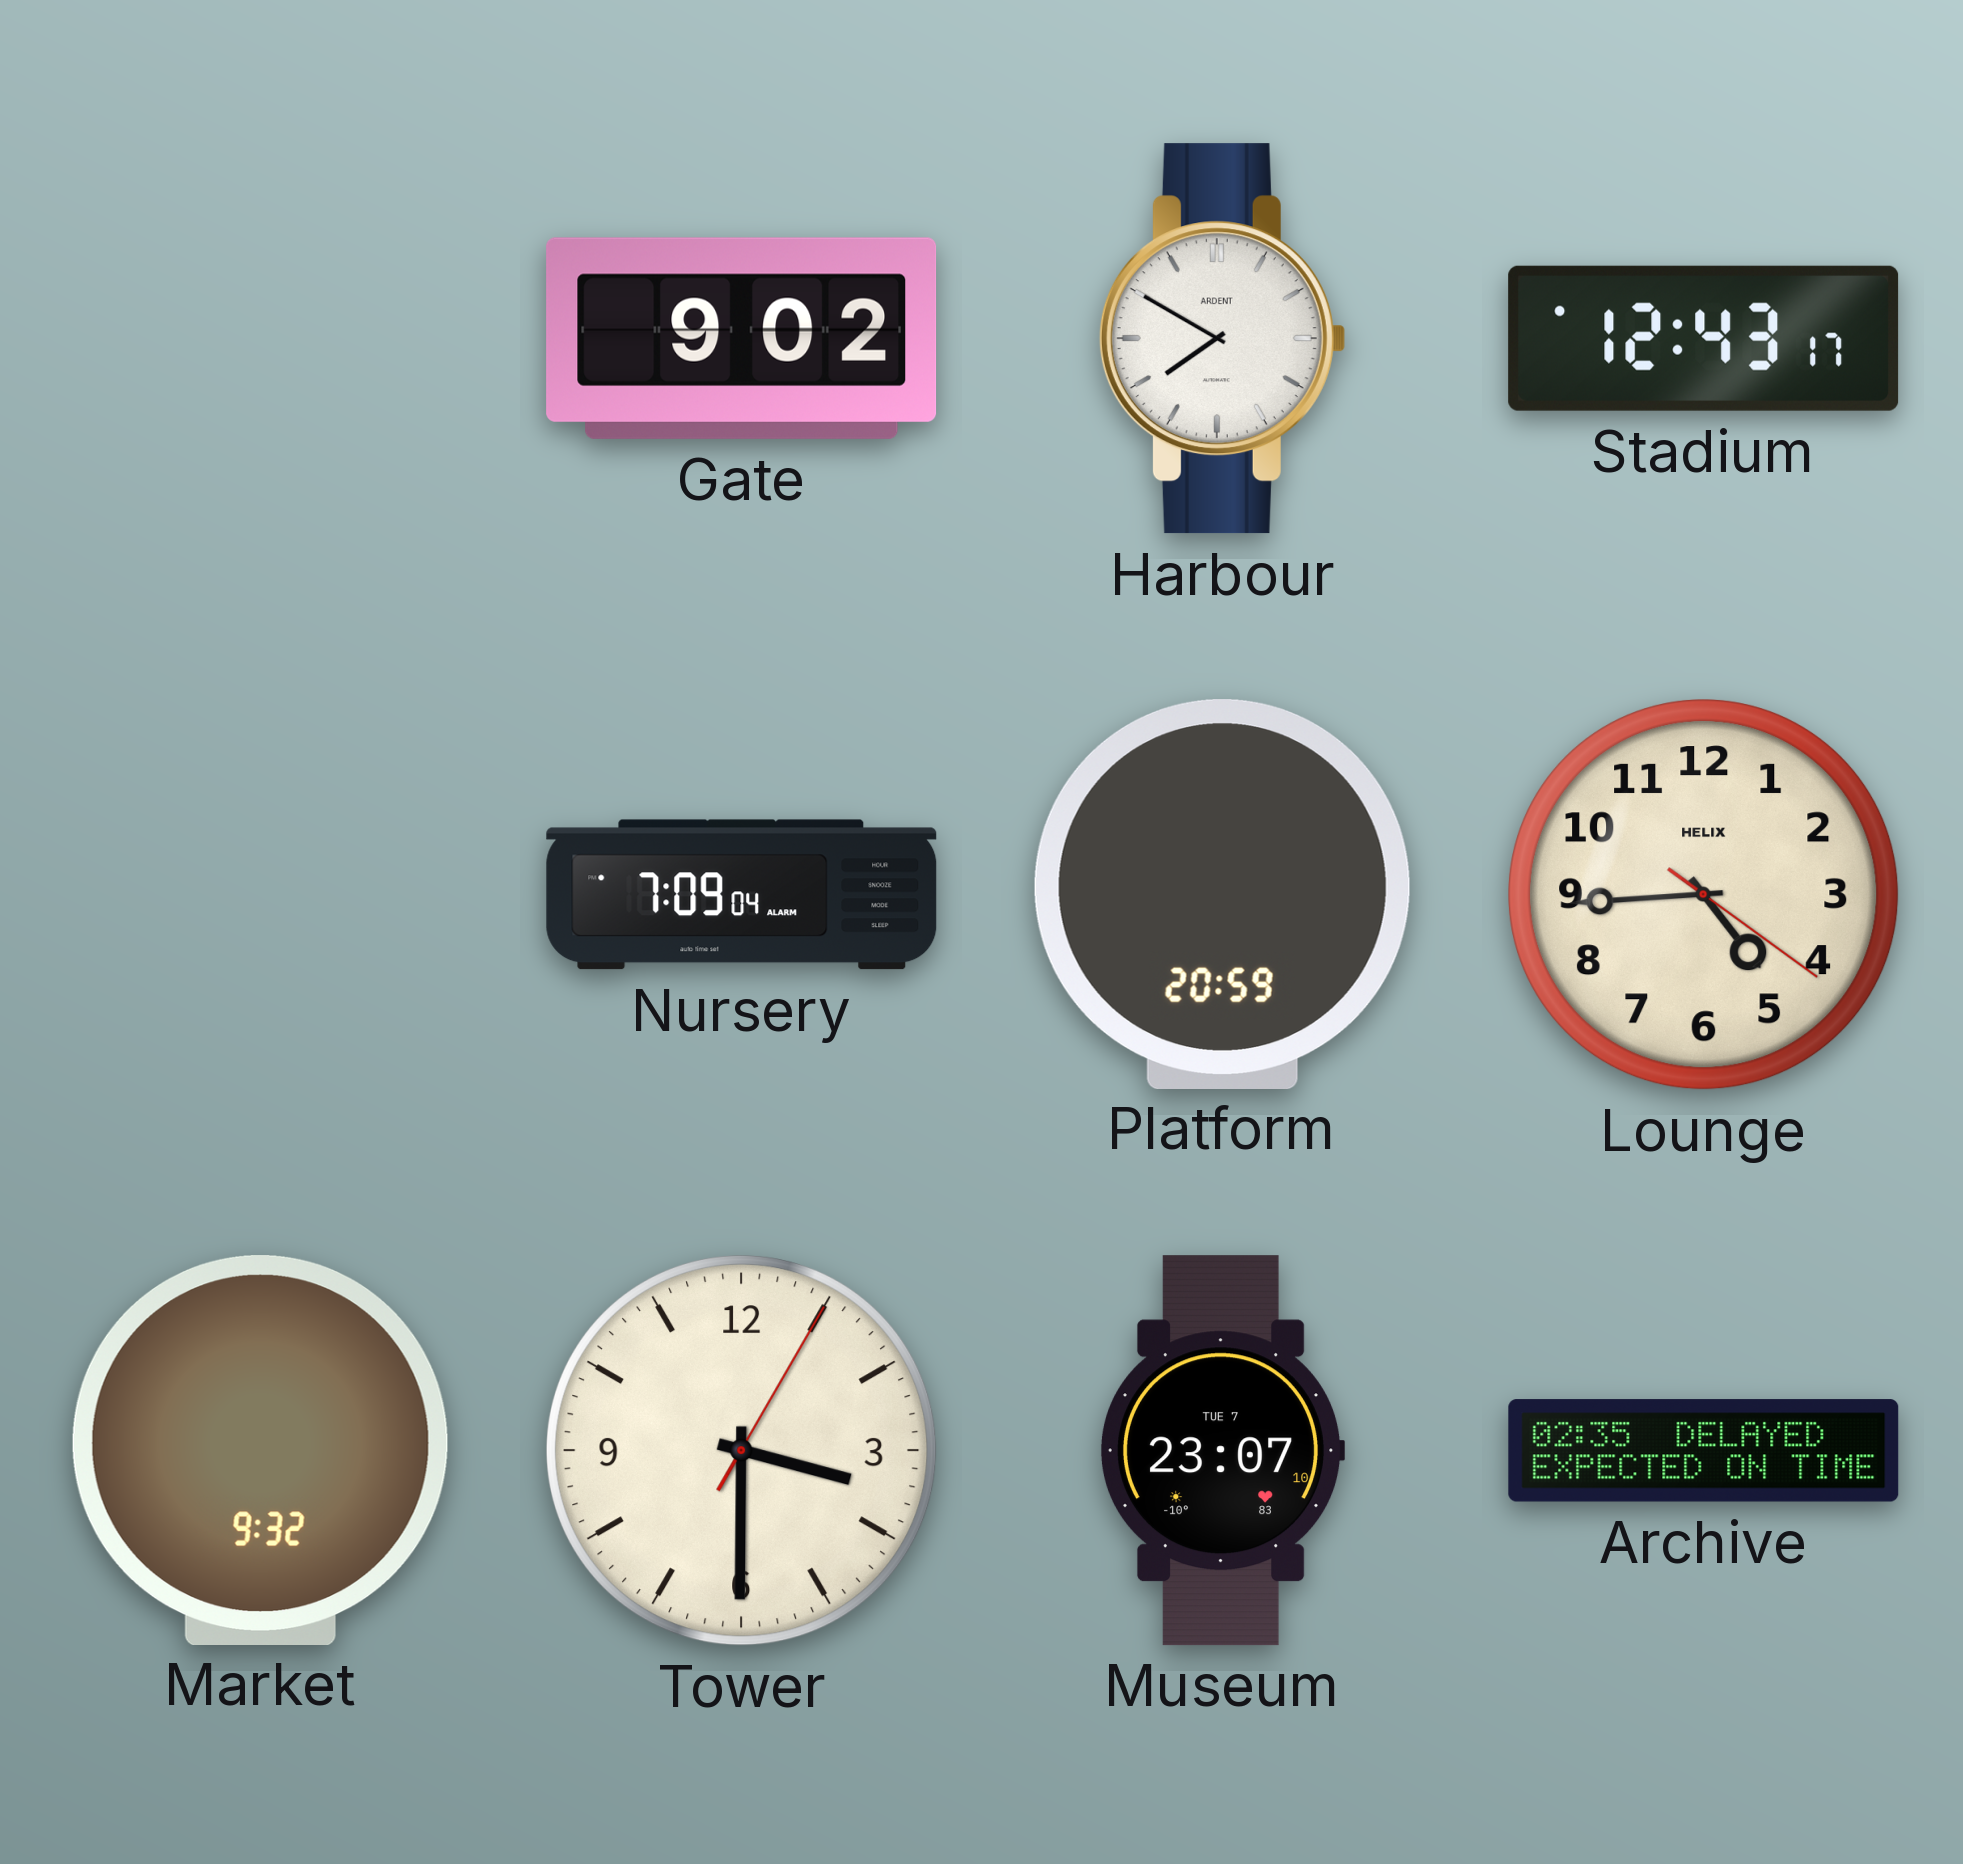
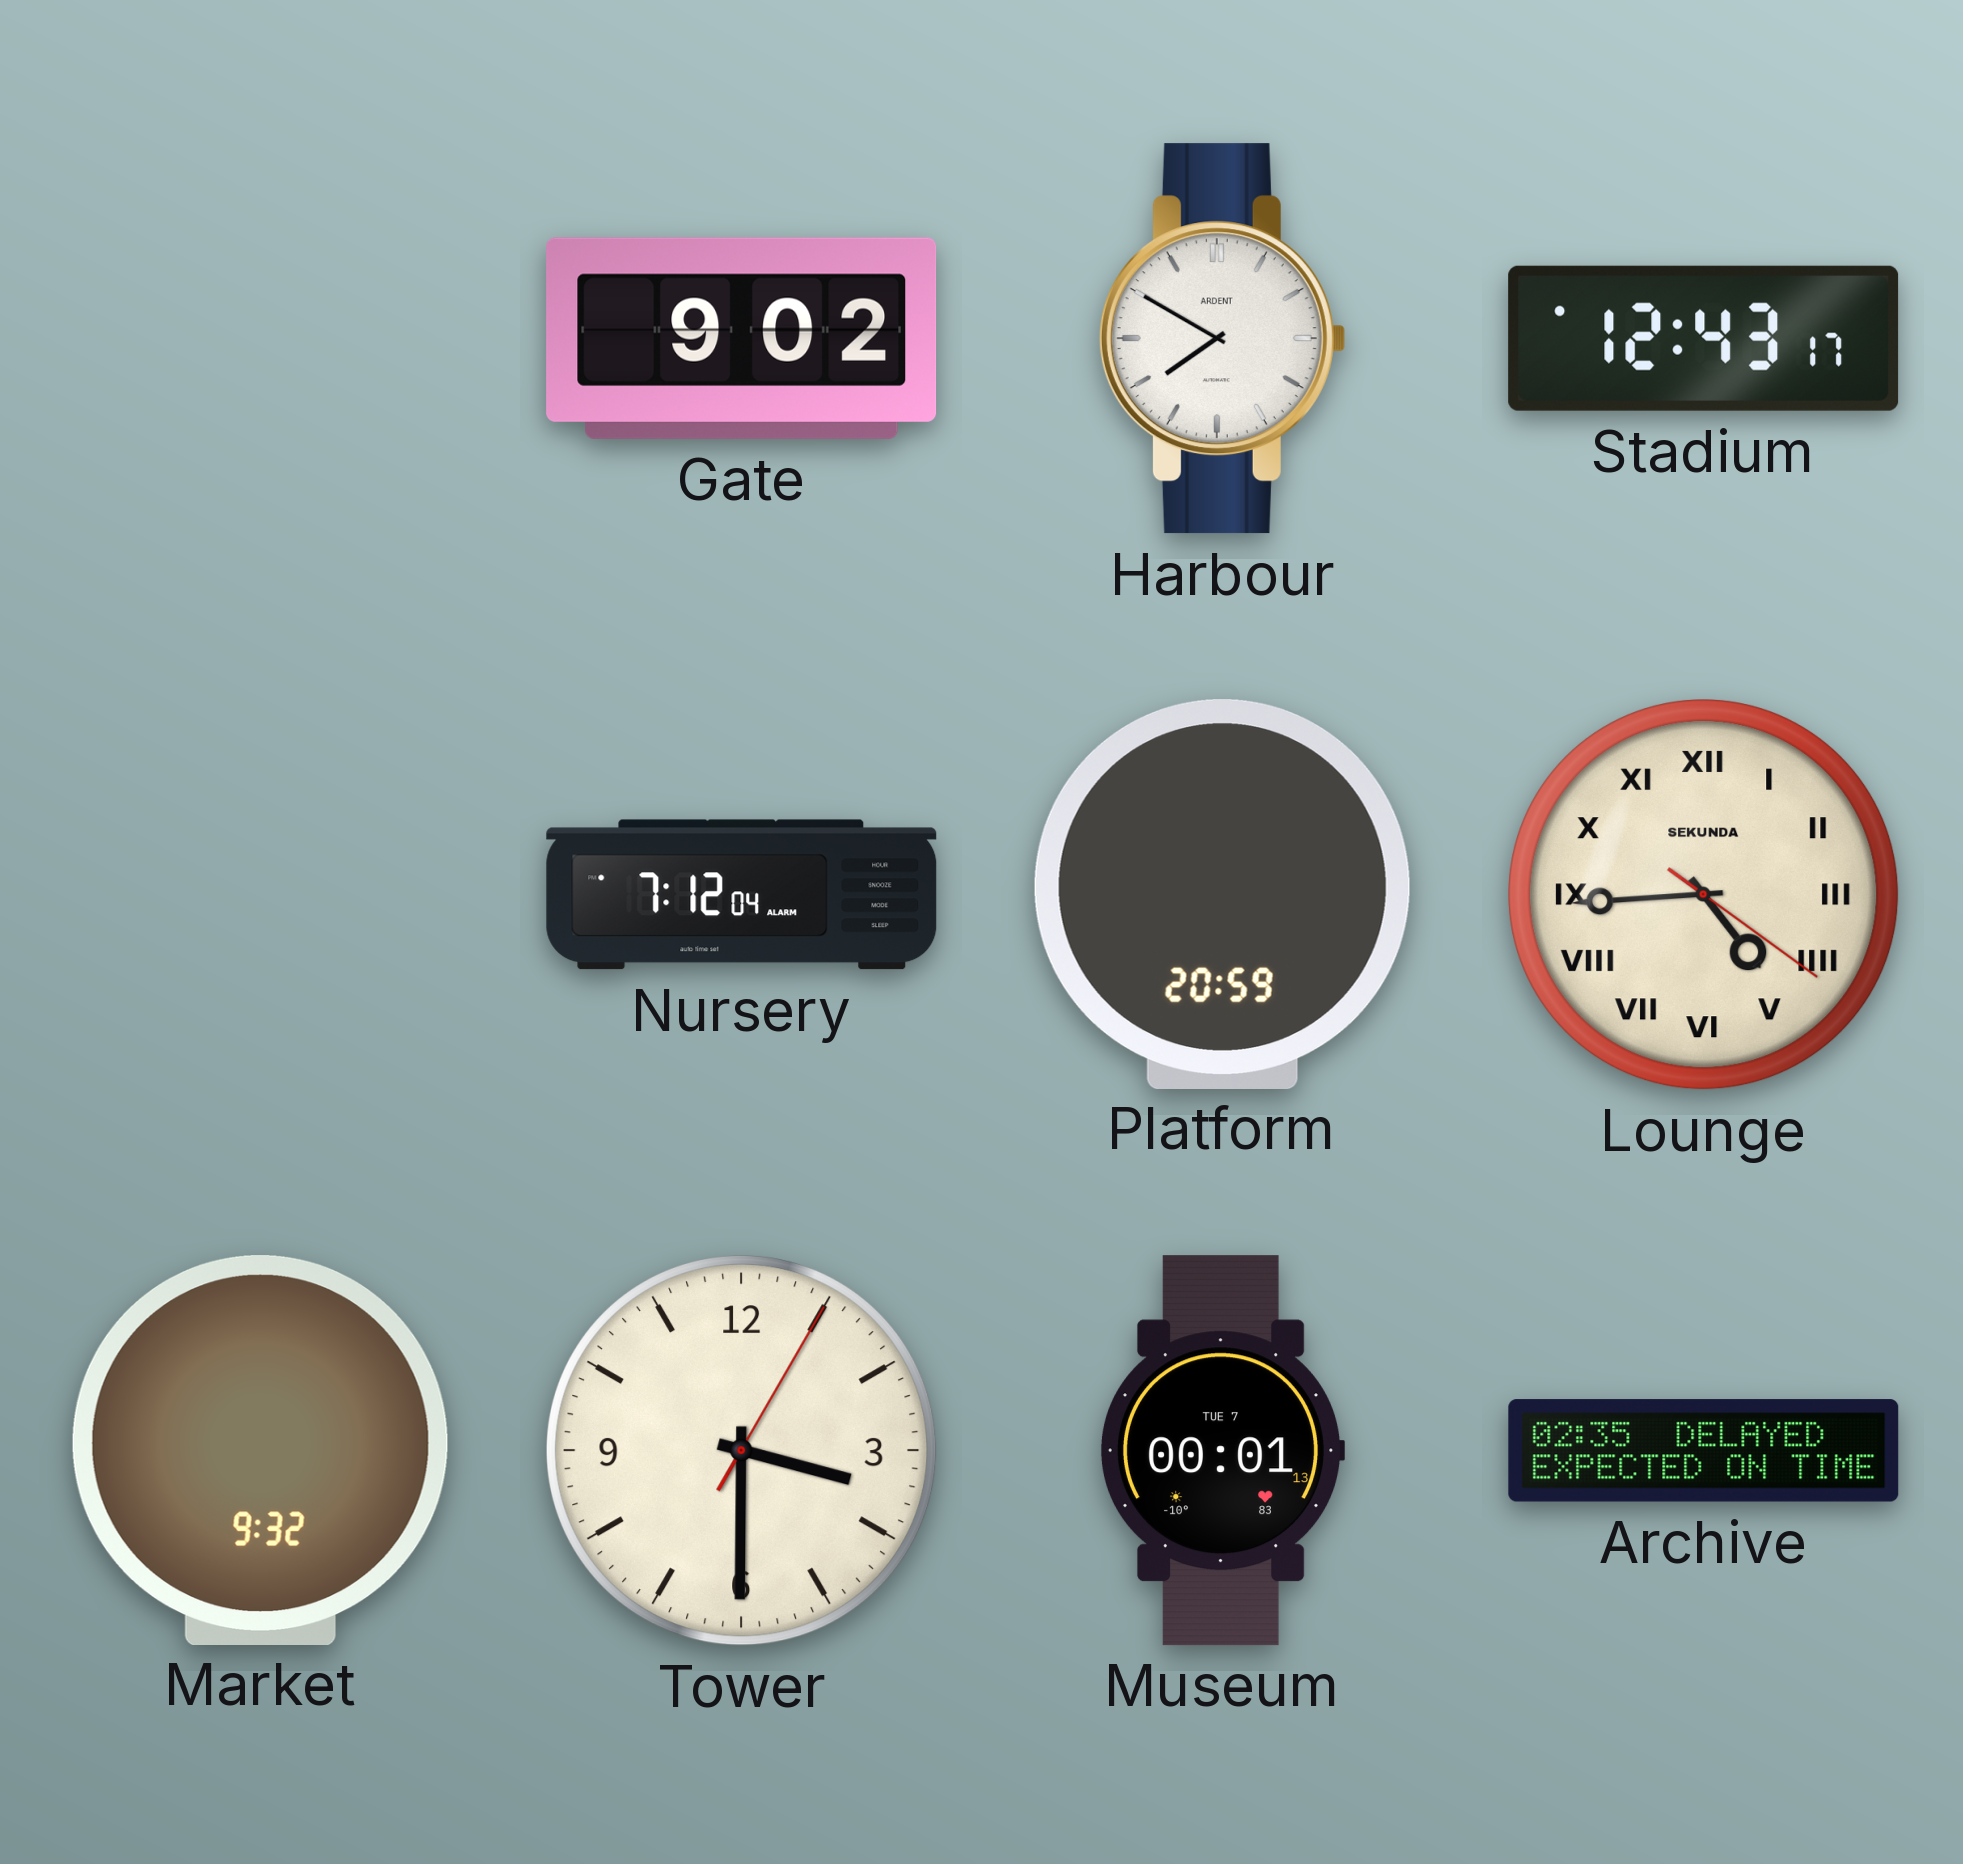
Nursery: 7:09 -> 7:12
Lounge numerals: Arabic -> Roman
Lounge brand: HELIX -> SEKUNDA
Museum: 23:07 -> 00:01
